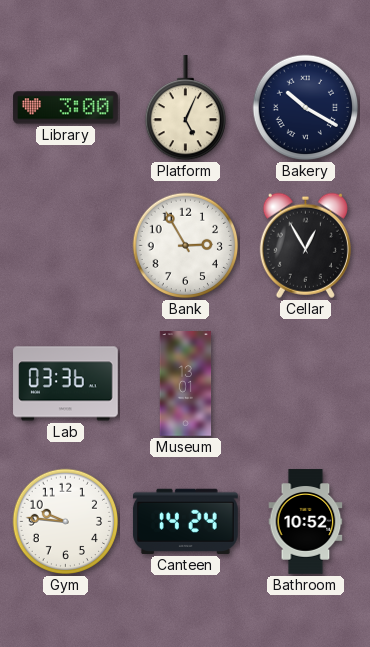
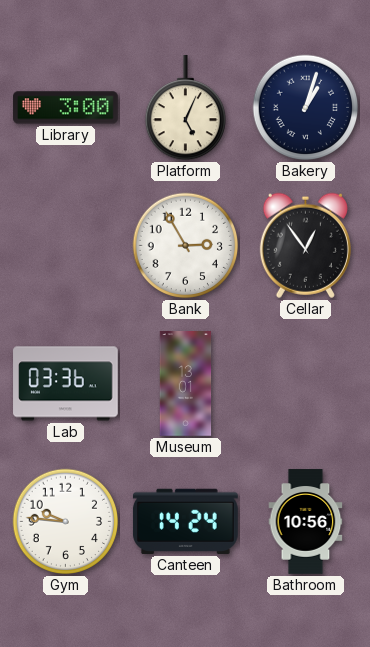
Bakery: 10:20 -> 1:03
Cellar: 12:55 -> 12:54
Bathroom: 10:52 -> 10:56
